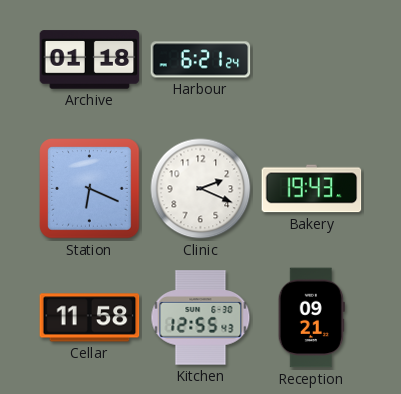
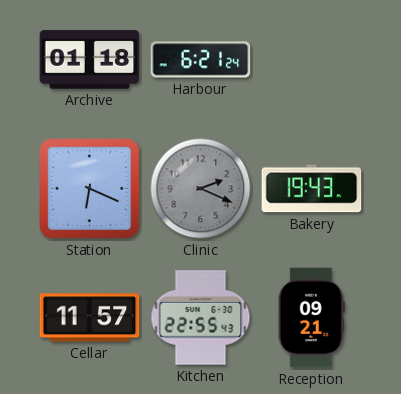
Clinic dial: white -> grey
Cellar: 11:58 -> 11:57
Kitchen: 12:55 -> 22:55
